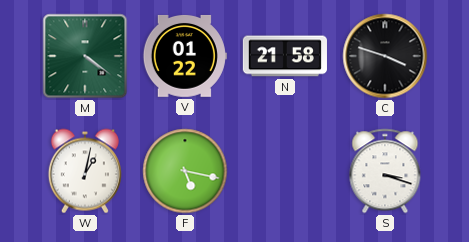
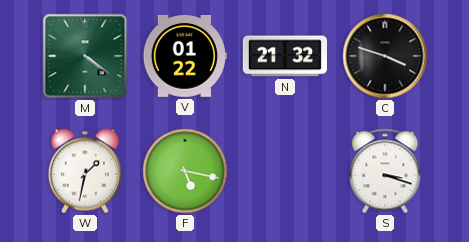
N: 21:58 -> 21:32
W: 1:02 -> 1:32
